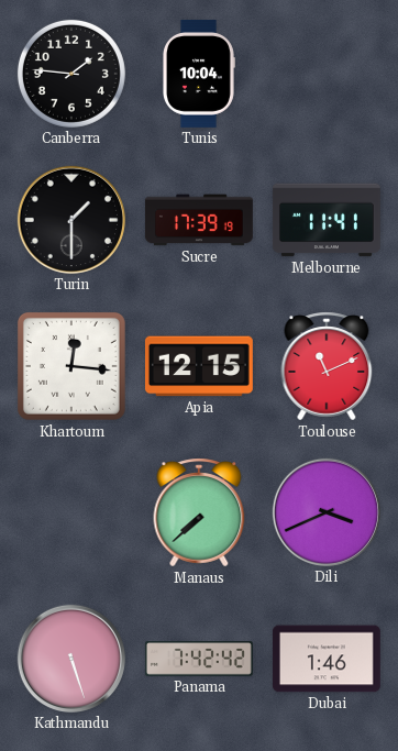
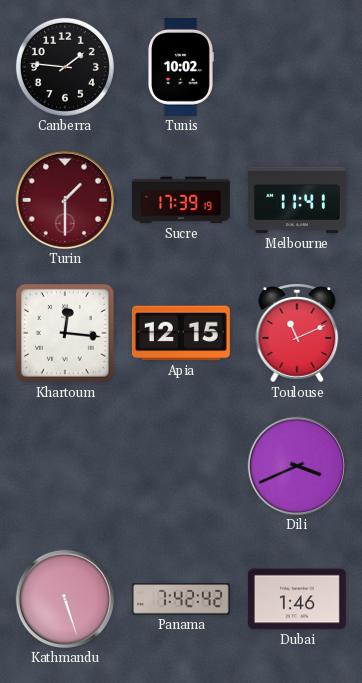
Tunis: 10:04 -> 10:02
Turin dial: black -> burgundy
Manaus: 7:38 -> none
